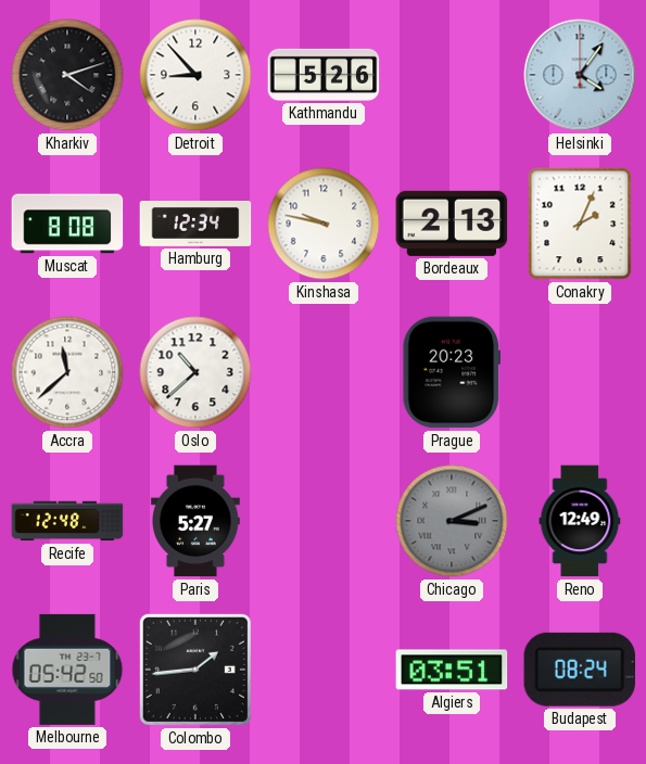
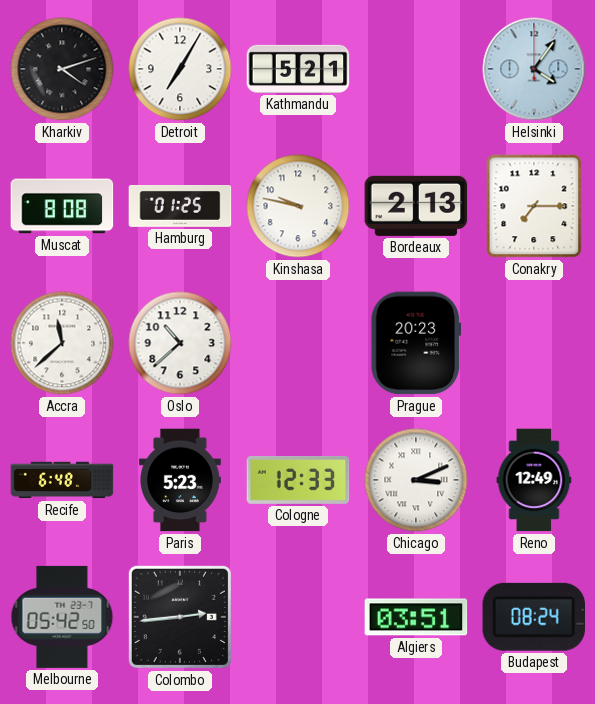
Detroit: 8:53 -> 7:05
Kathmandu: 5:26 -> 5:21
Hamburg: 12:34 -> 01:25
Conakry: 2:04 -> 7:15
Recife: 12:48 -> 6:48
Paris: 5:27 -> 5:23
Cologne: none -> 12:33
Chicago dial: grey -> white
Colombo: 1:44 -> 2:44
